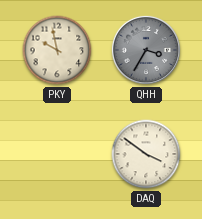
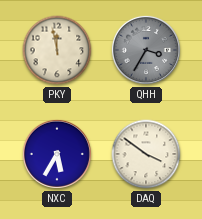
PKY: 9:58 -> 11:58
NXC: none -> 5:35
